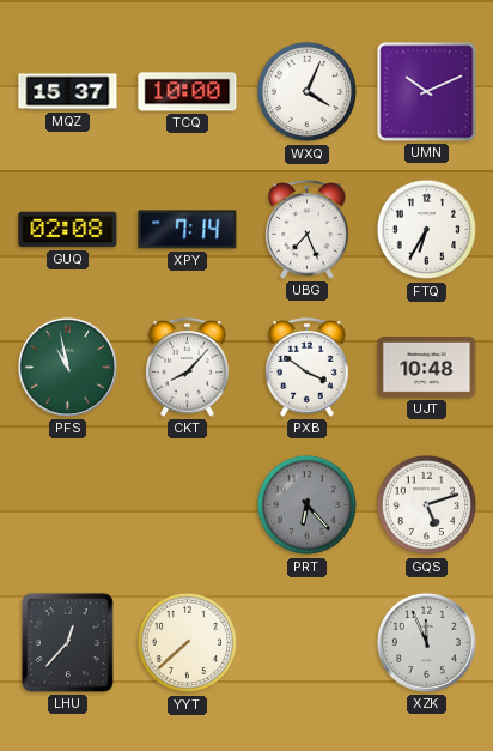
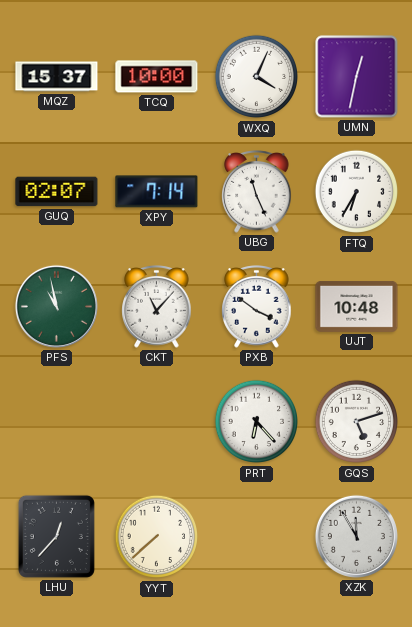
UMN: 10:11 -> 12:32
GUQ: 02:08 -> 02:07
UBG: 7:26 -> 11:26
CKT: 8:07 -> 11:07
PRT dial: grey -> white
XZK: 11:56 -> 11:55
